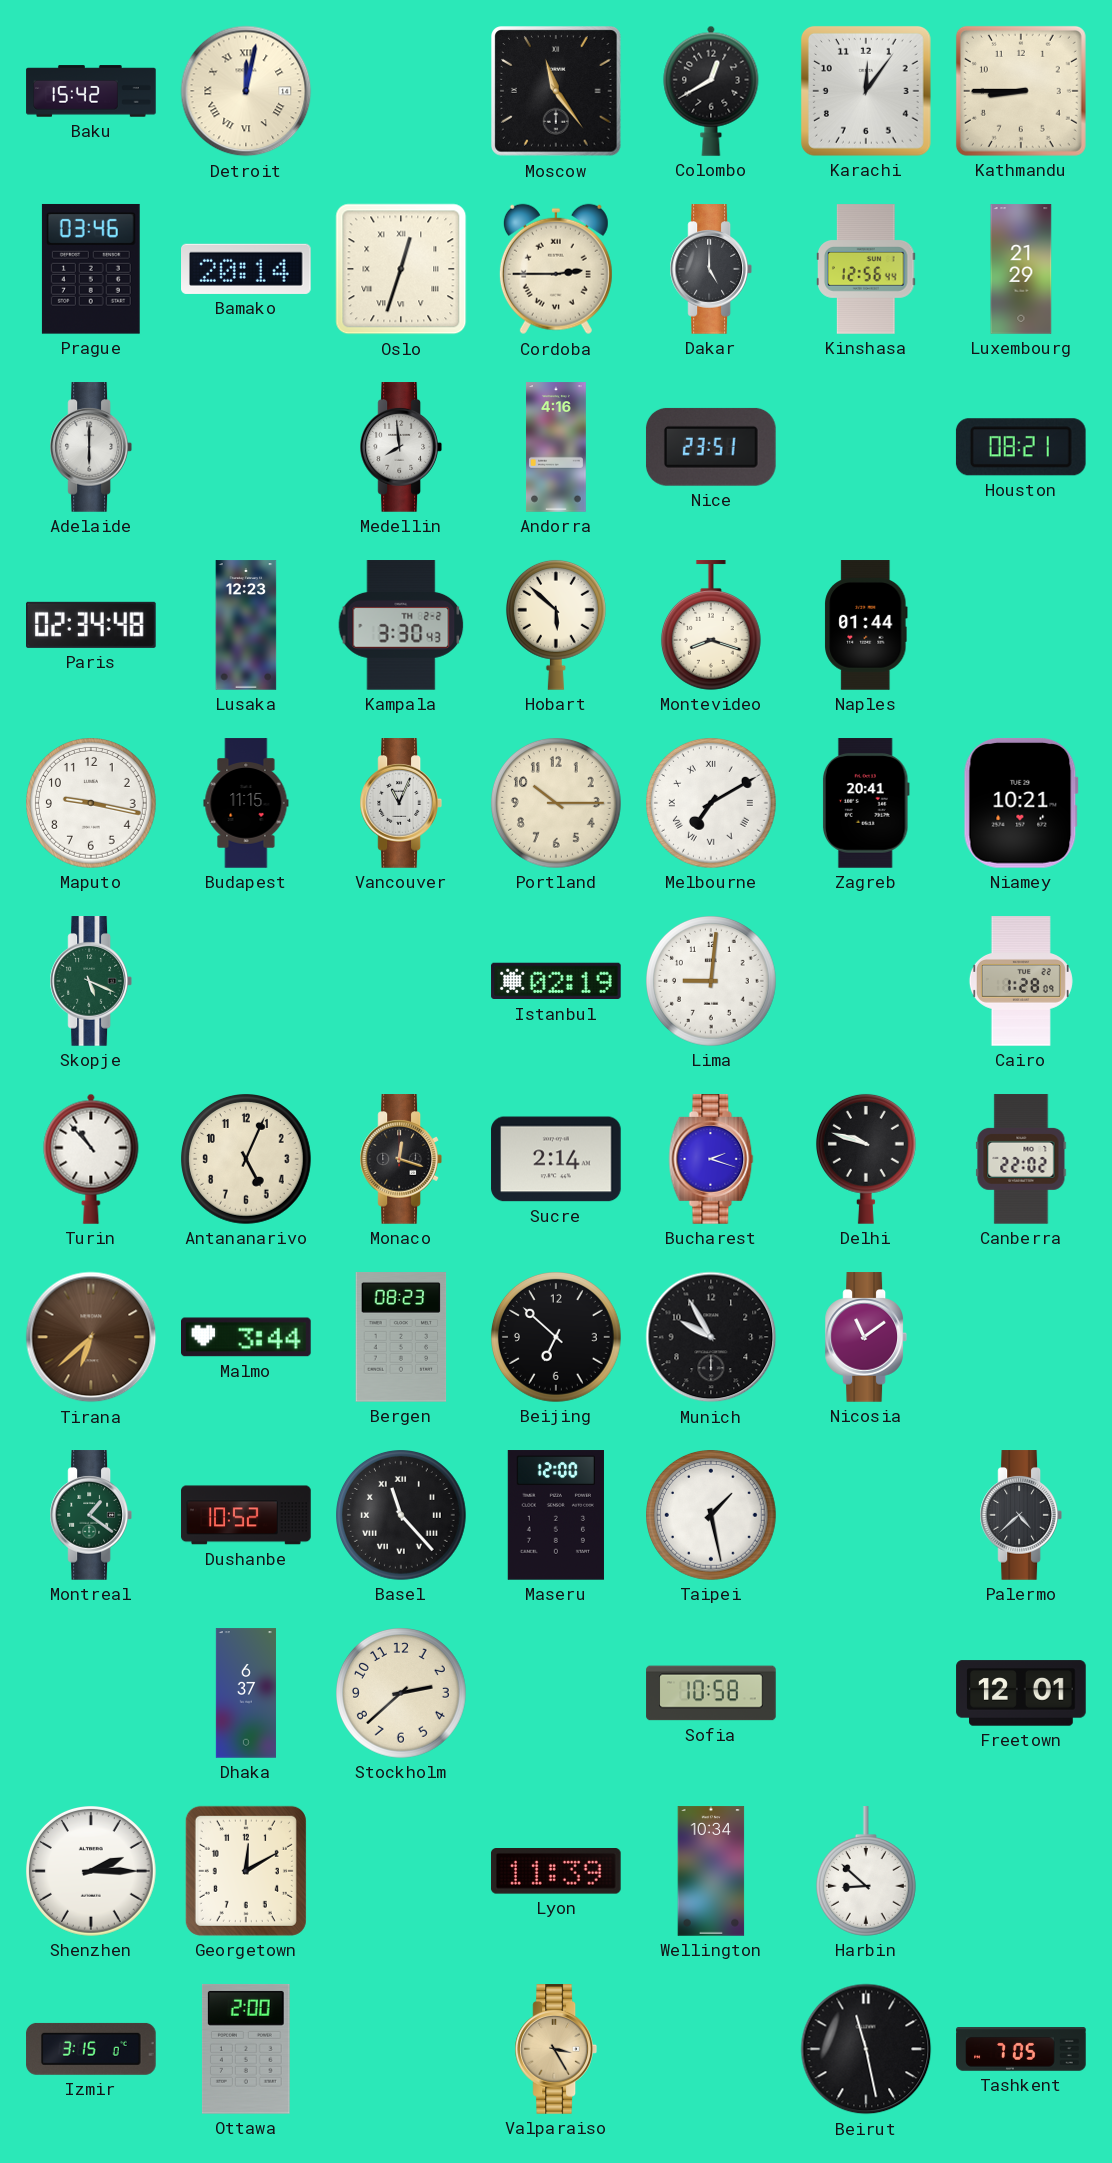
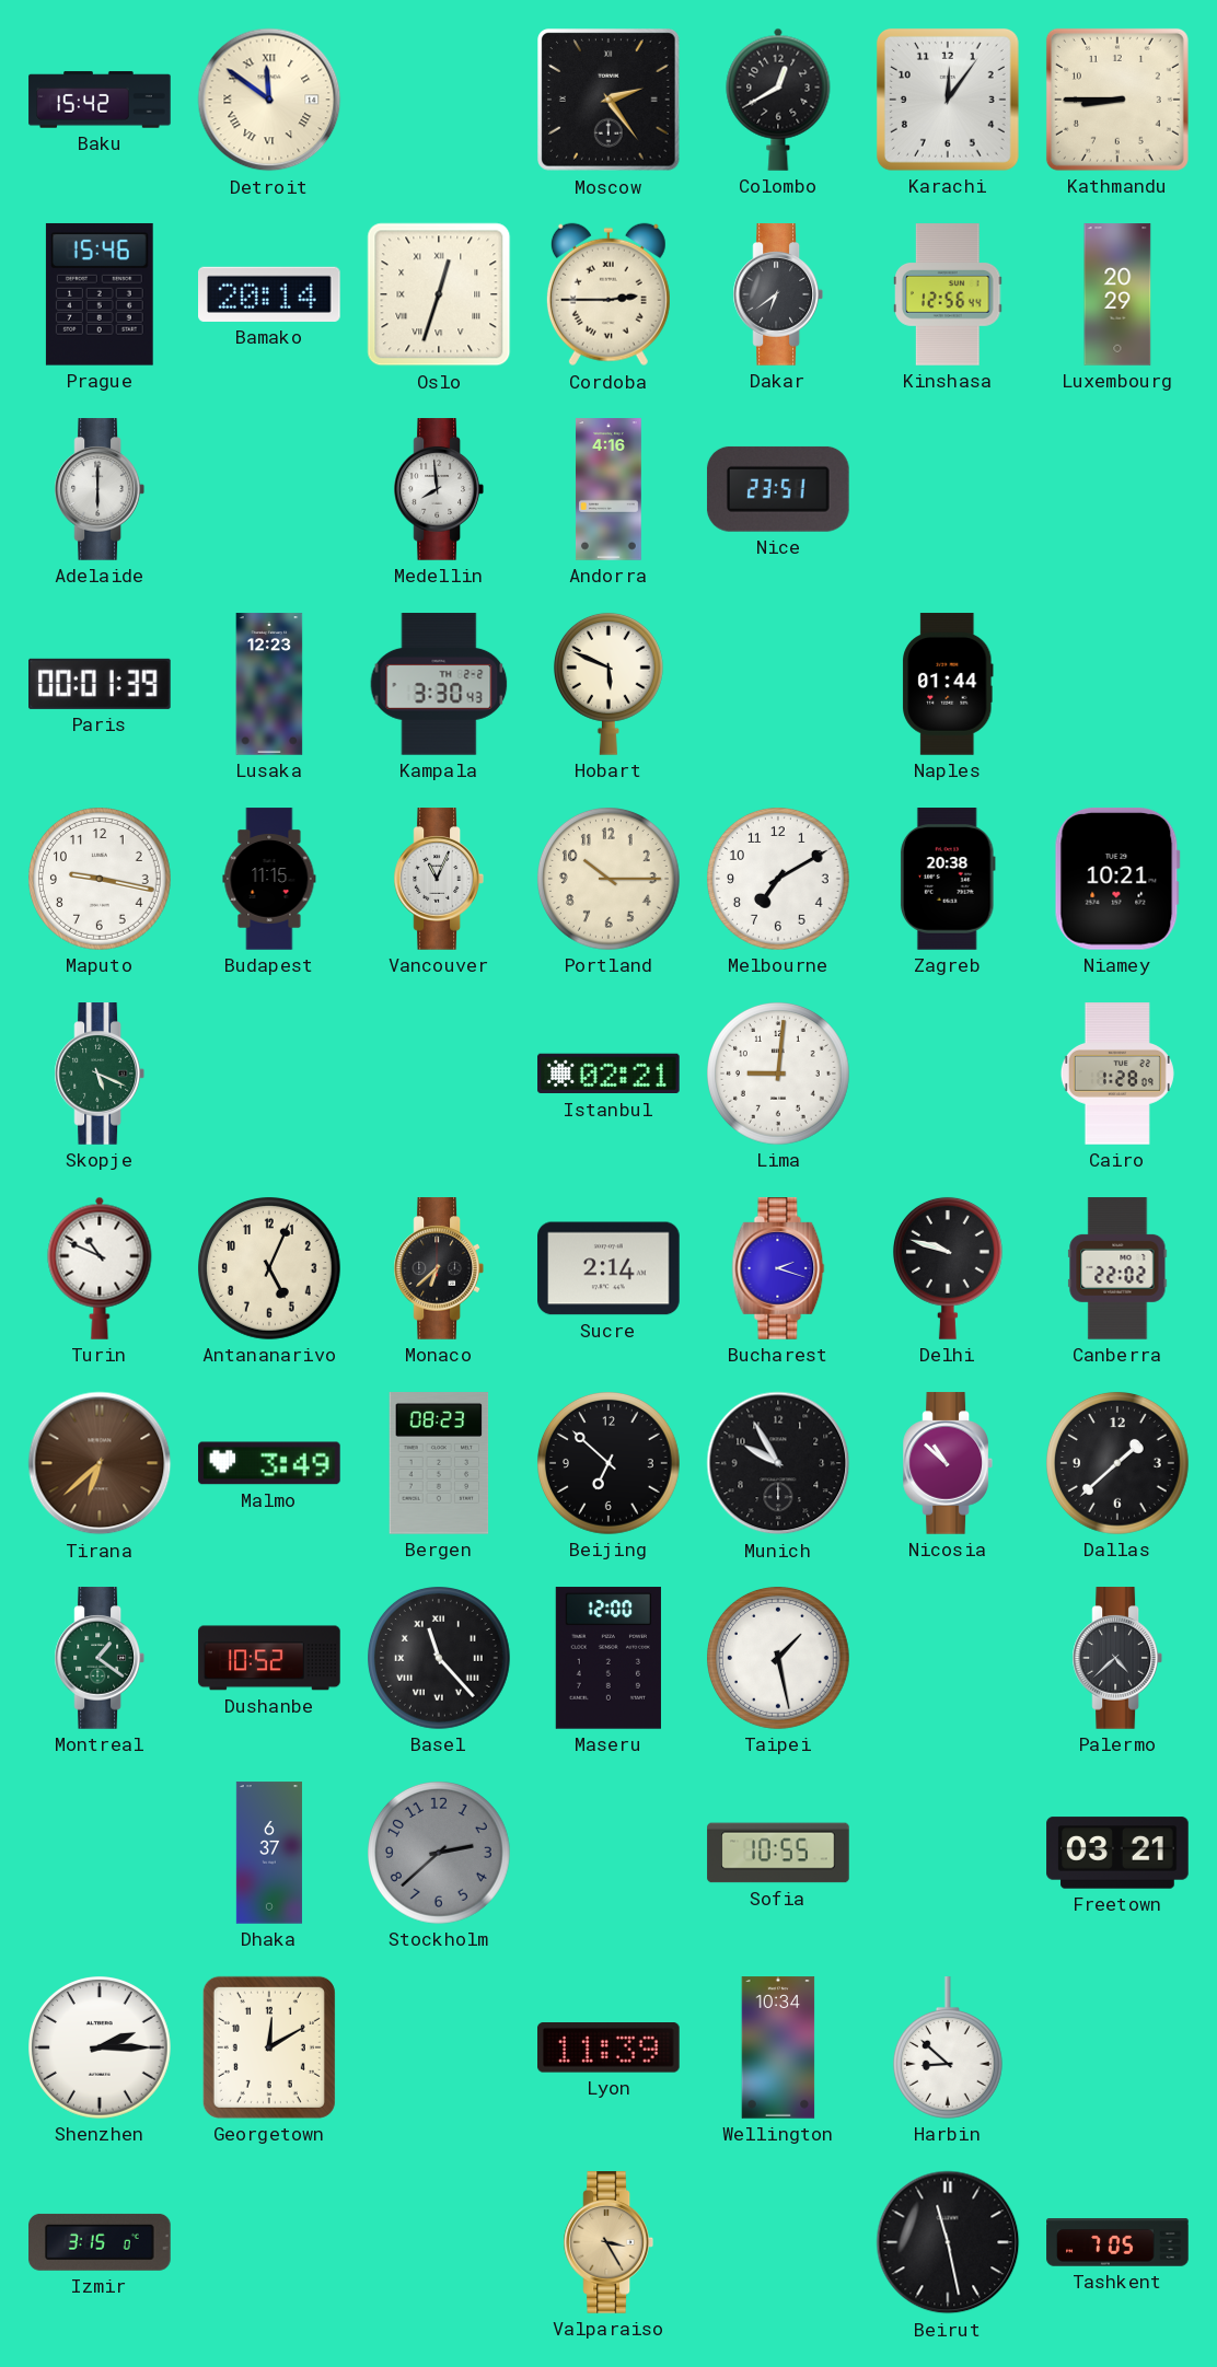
Detroit: 12:02 -> 11:51
Moscow: 11:24 -> 2:24
Prague: 03:46 -> 15:46
Dakar: 5:00 -> 6:39
Luxembourg: 21:29 -> 20:29
Houston: 08:21 -> none
Paris: 02:34 -> 00:01
Hobart: 5:52 -> 5:49
Montevideo: 8:18 -> none
Melbourne numerals: Roman -> Arabic
Zagreb: 20:41 -> 20:38
Istanbul: 02:19 -> 02:21
Turin: 10:53 -> 10:49
Monaco: 12:18 -> 6:38
Malmo: 3:44 -> 3:49
Nicosia: 11:09 -> 10:52
Dallas: none -> 1:38
Stockholm dial: cream -> grey
Sofia: 10:58 -> 10:55
Freetown: 12:01 -> 03:21
Ottawa: 2:00 -> none
